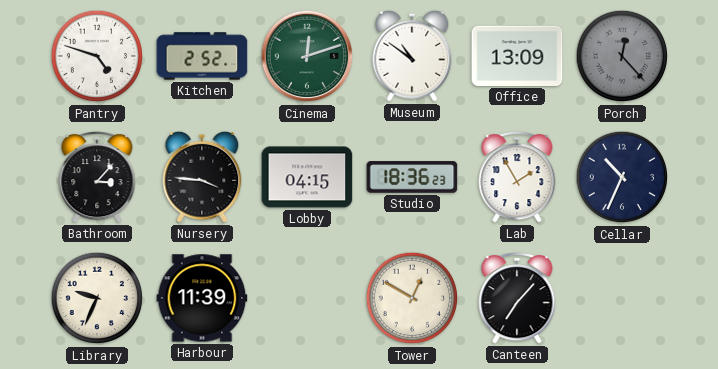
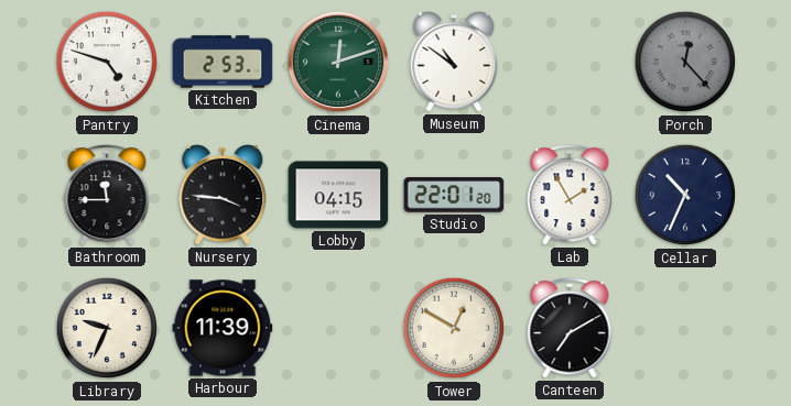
Kitchen: 2:52 -> 2:53
Office: 13:09 -> none
Bathroom: 3:07 -> 11:45
Studio: 18:36 -> 22:01
Canteen: 7:07 -> 7:10
